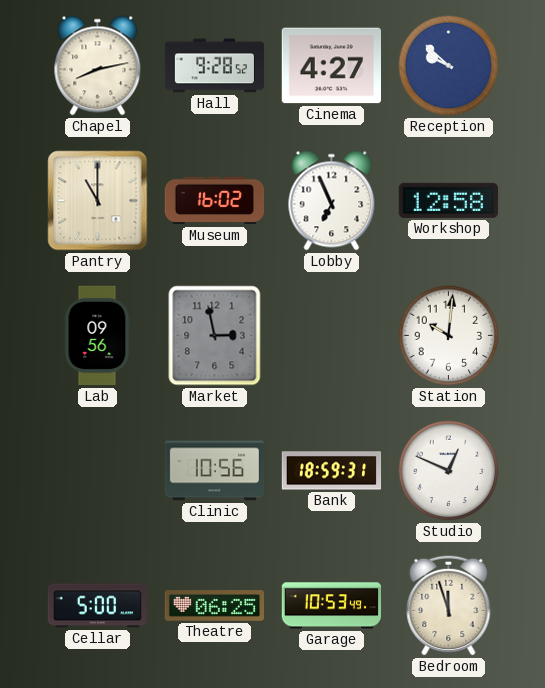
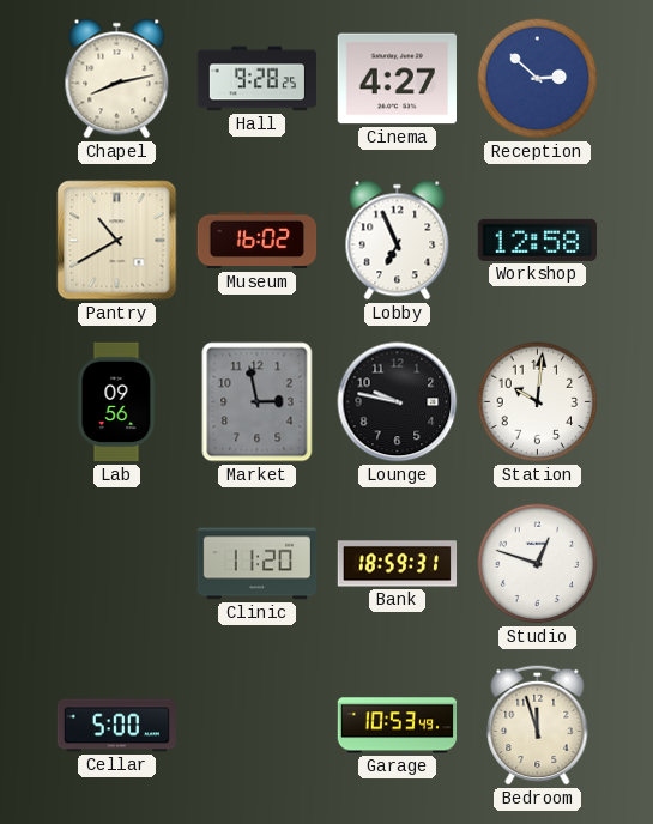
Hall: 9:28:52 -> 9:28:25
Reception: 9:52 -> 2:52
Pantry: 11:00 -> 10:40
Lounge: none -> 9:47
Clinic: 10:56 -> 11:20
Studio: 12:49 -> 12:48
Theatre: 06:25 -> none
